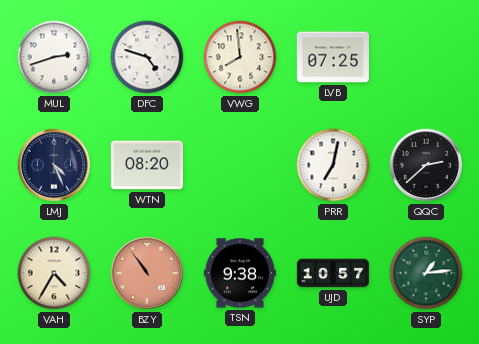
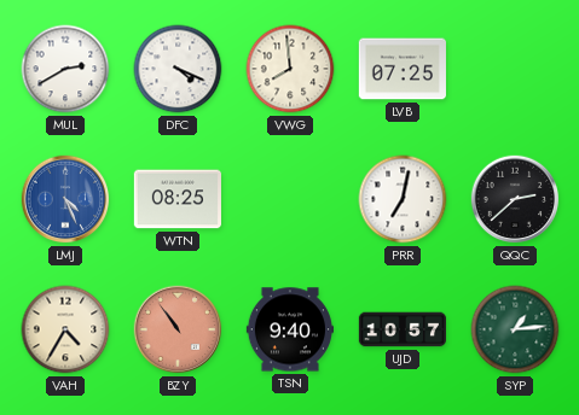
MUL: 2:42 -> 2:40
DFC: 4:48 -> 4:19
LMJ dial: navy -> blue
WTN: 08:20 -> 08:25
TSN: 9:38 -> 9:40
